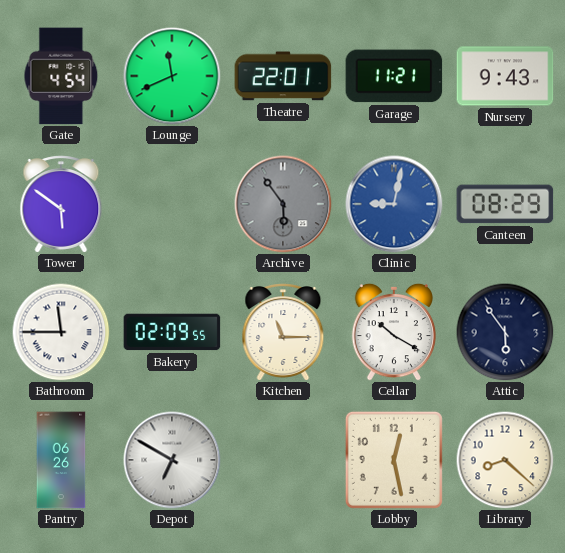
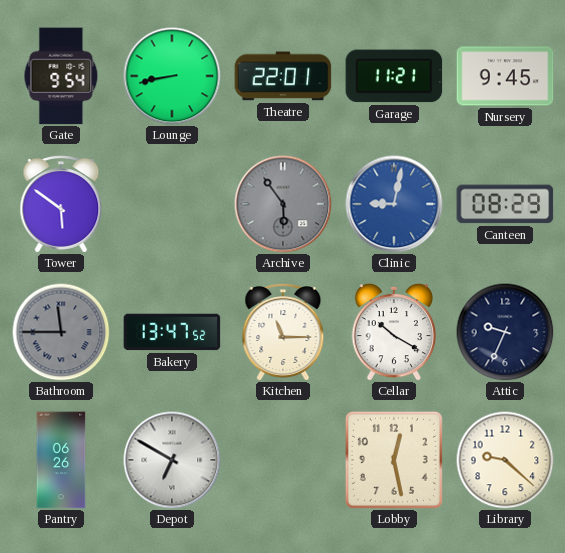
Gate: 4:54 -> 9:54
Lounge: 11:41 -> 8:43
Nursery: 9:43 -> 9:45
Bathroom dial: white -> grey
Bakery: 02:09 -> 13:47
Attic: 5:54 -> 9:34
Library: 8:22 -> 9:22
